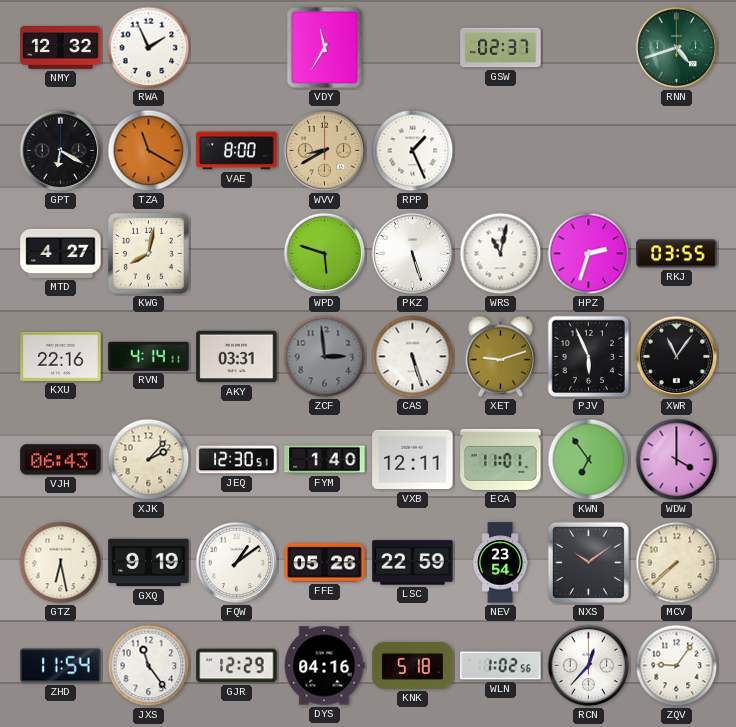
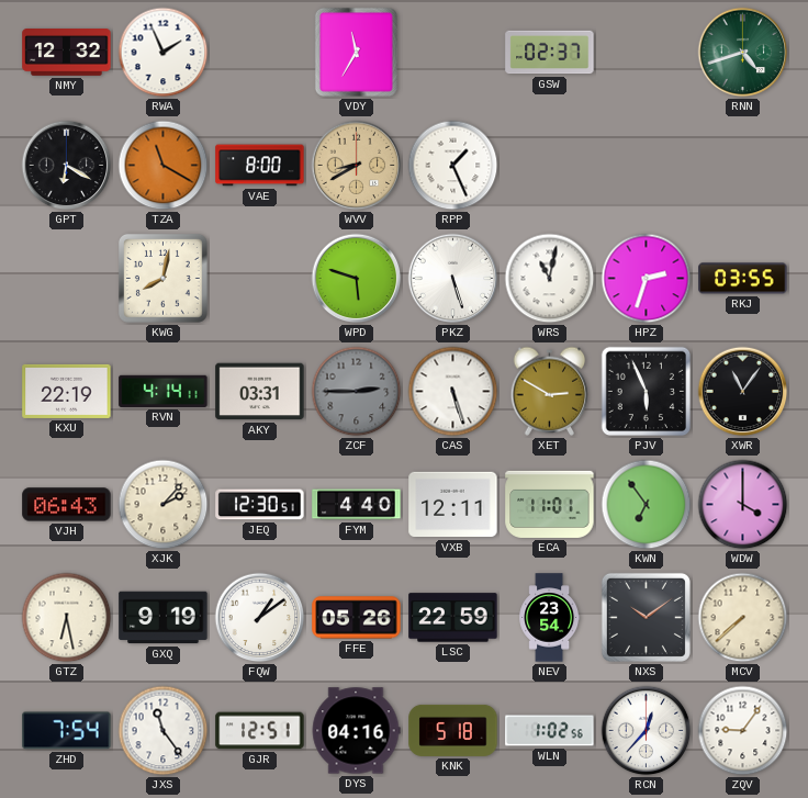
MTD: 4:27 -> none
KXU: 22:16 -> 22:19
ZCF: 2:59 -> 2:45
XET: 9:12 -> 2:50
FYM: 1:40 -> 4:40
ZHD: 11:54 -> 7:54
GJR: 12:29 -> 12:51
